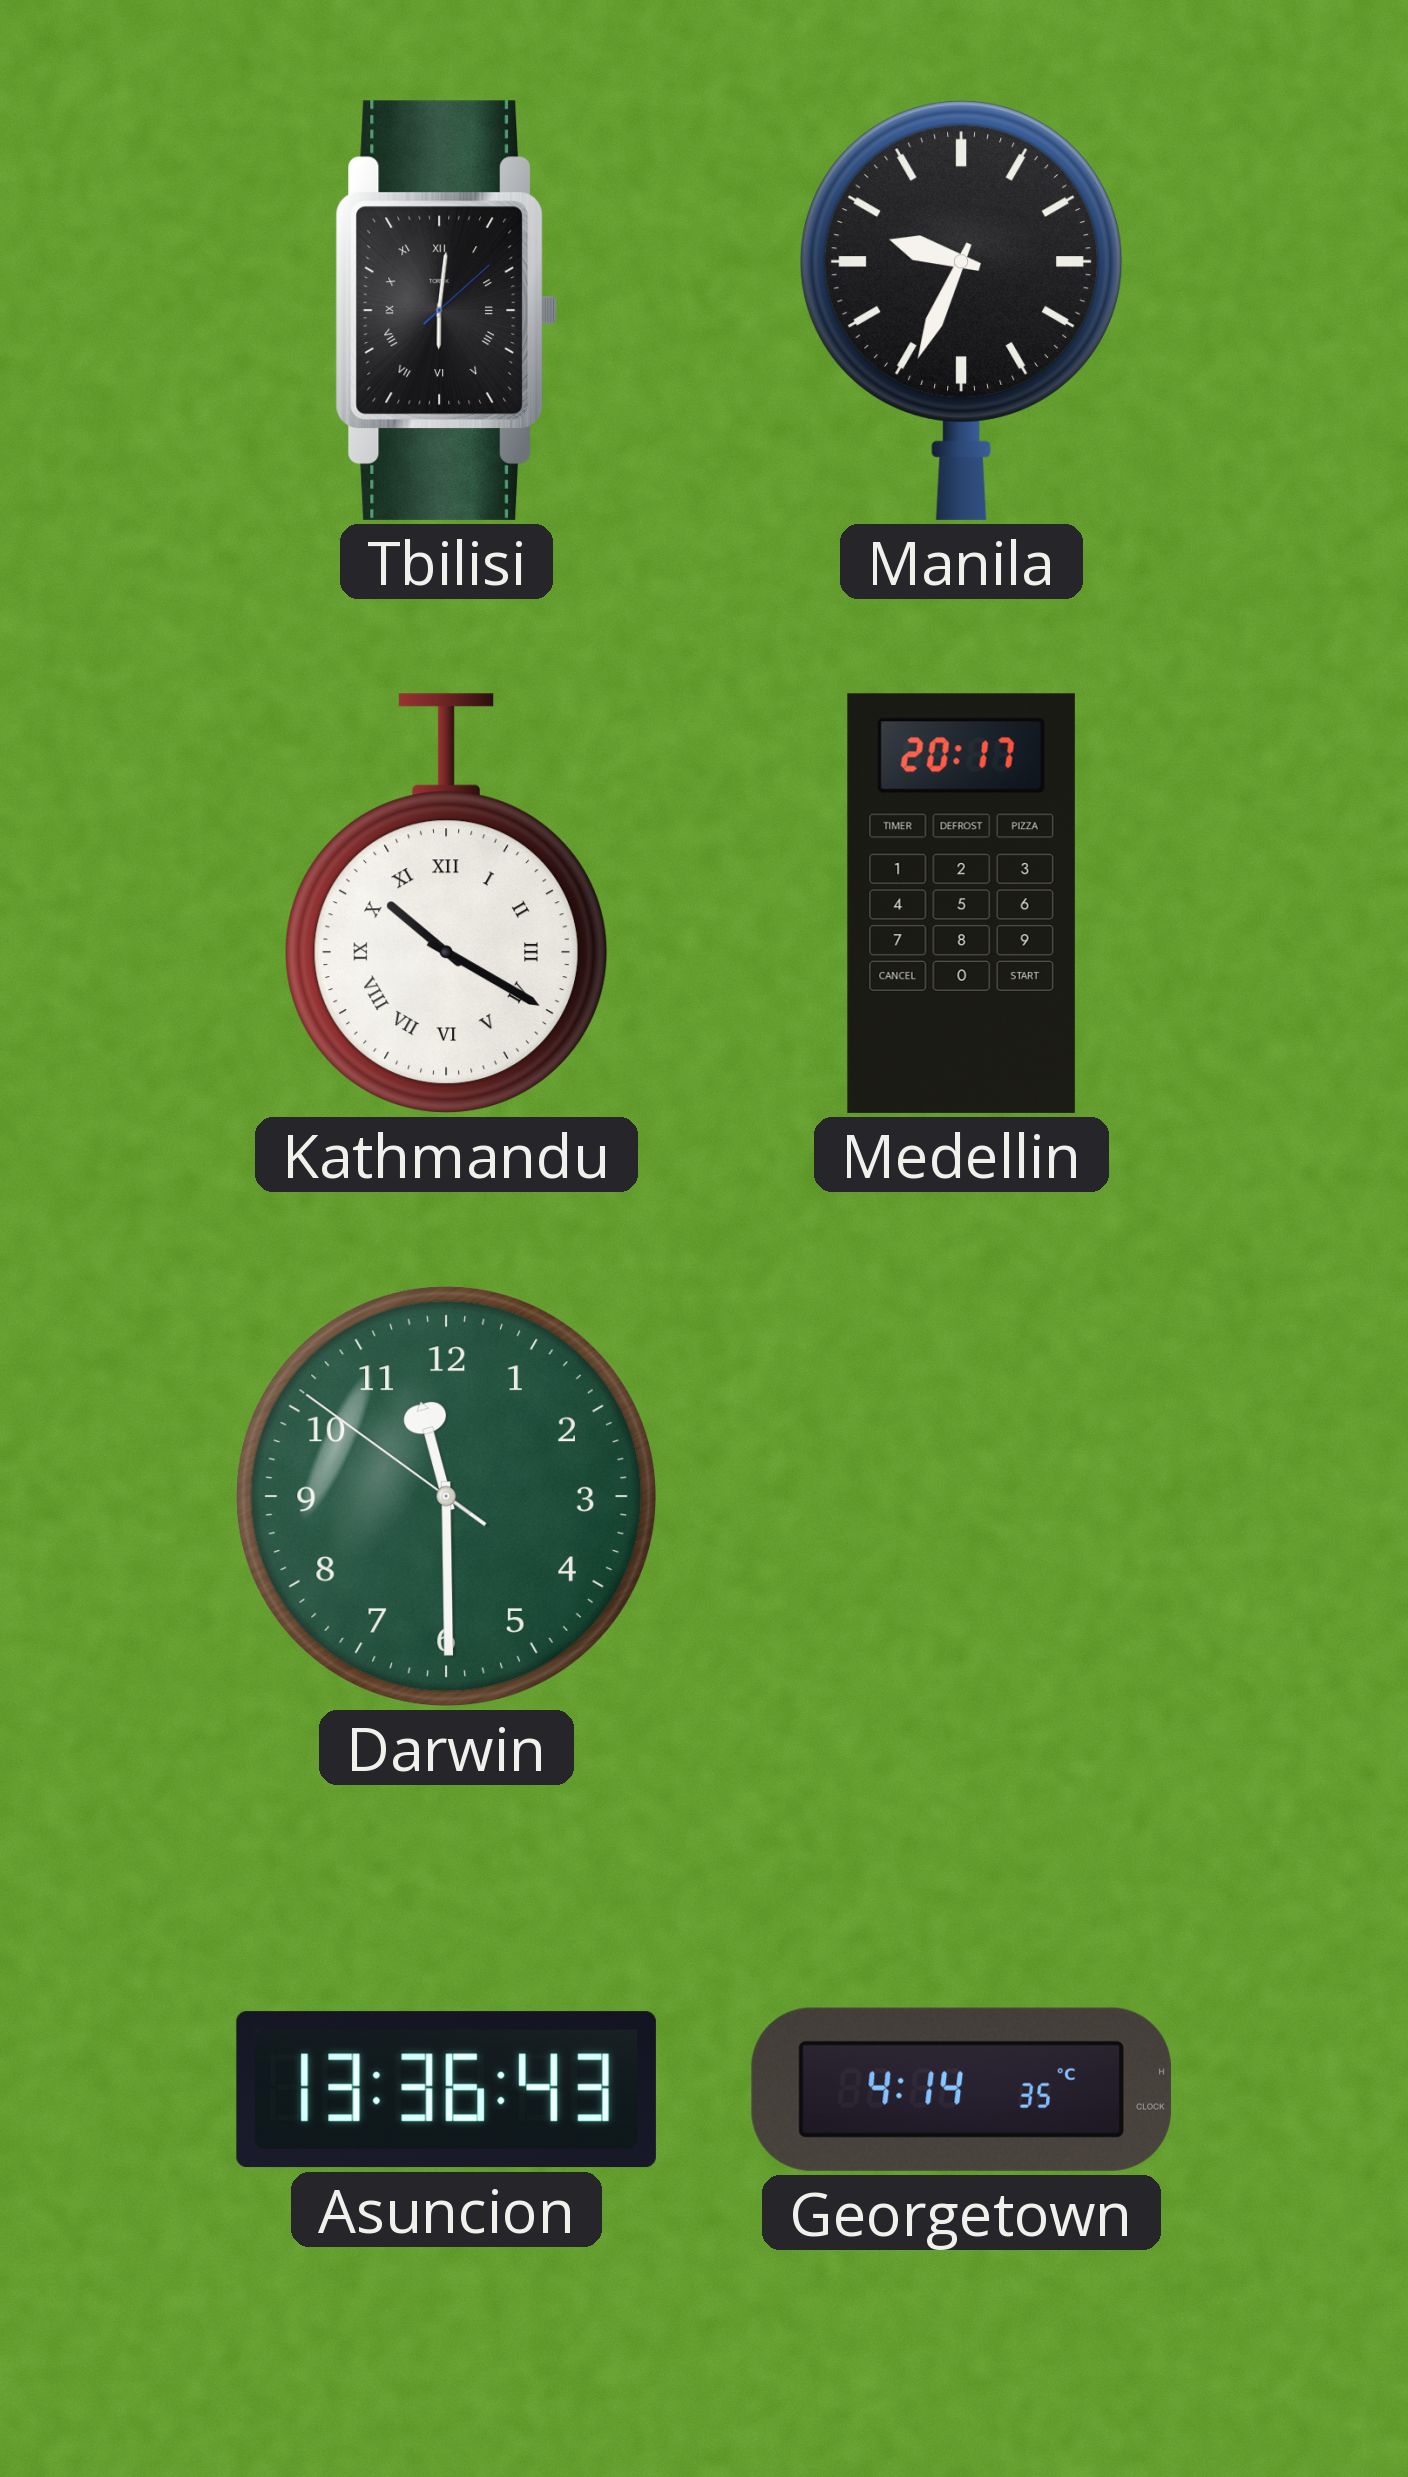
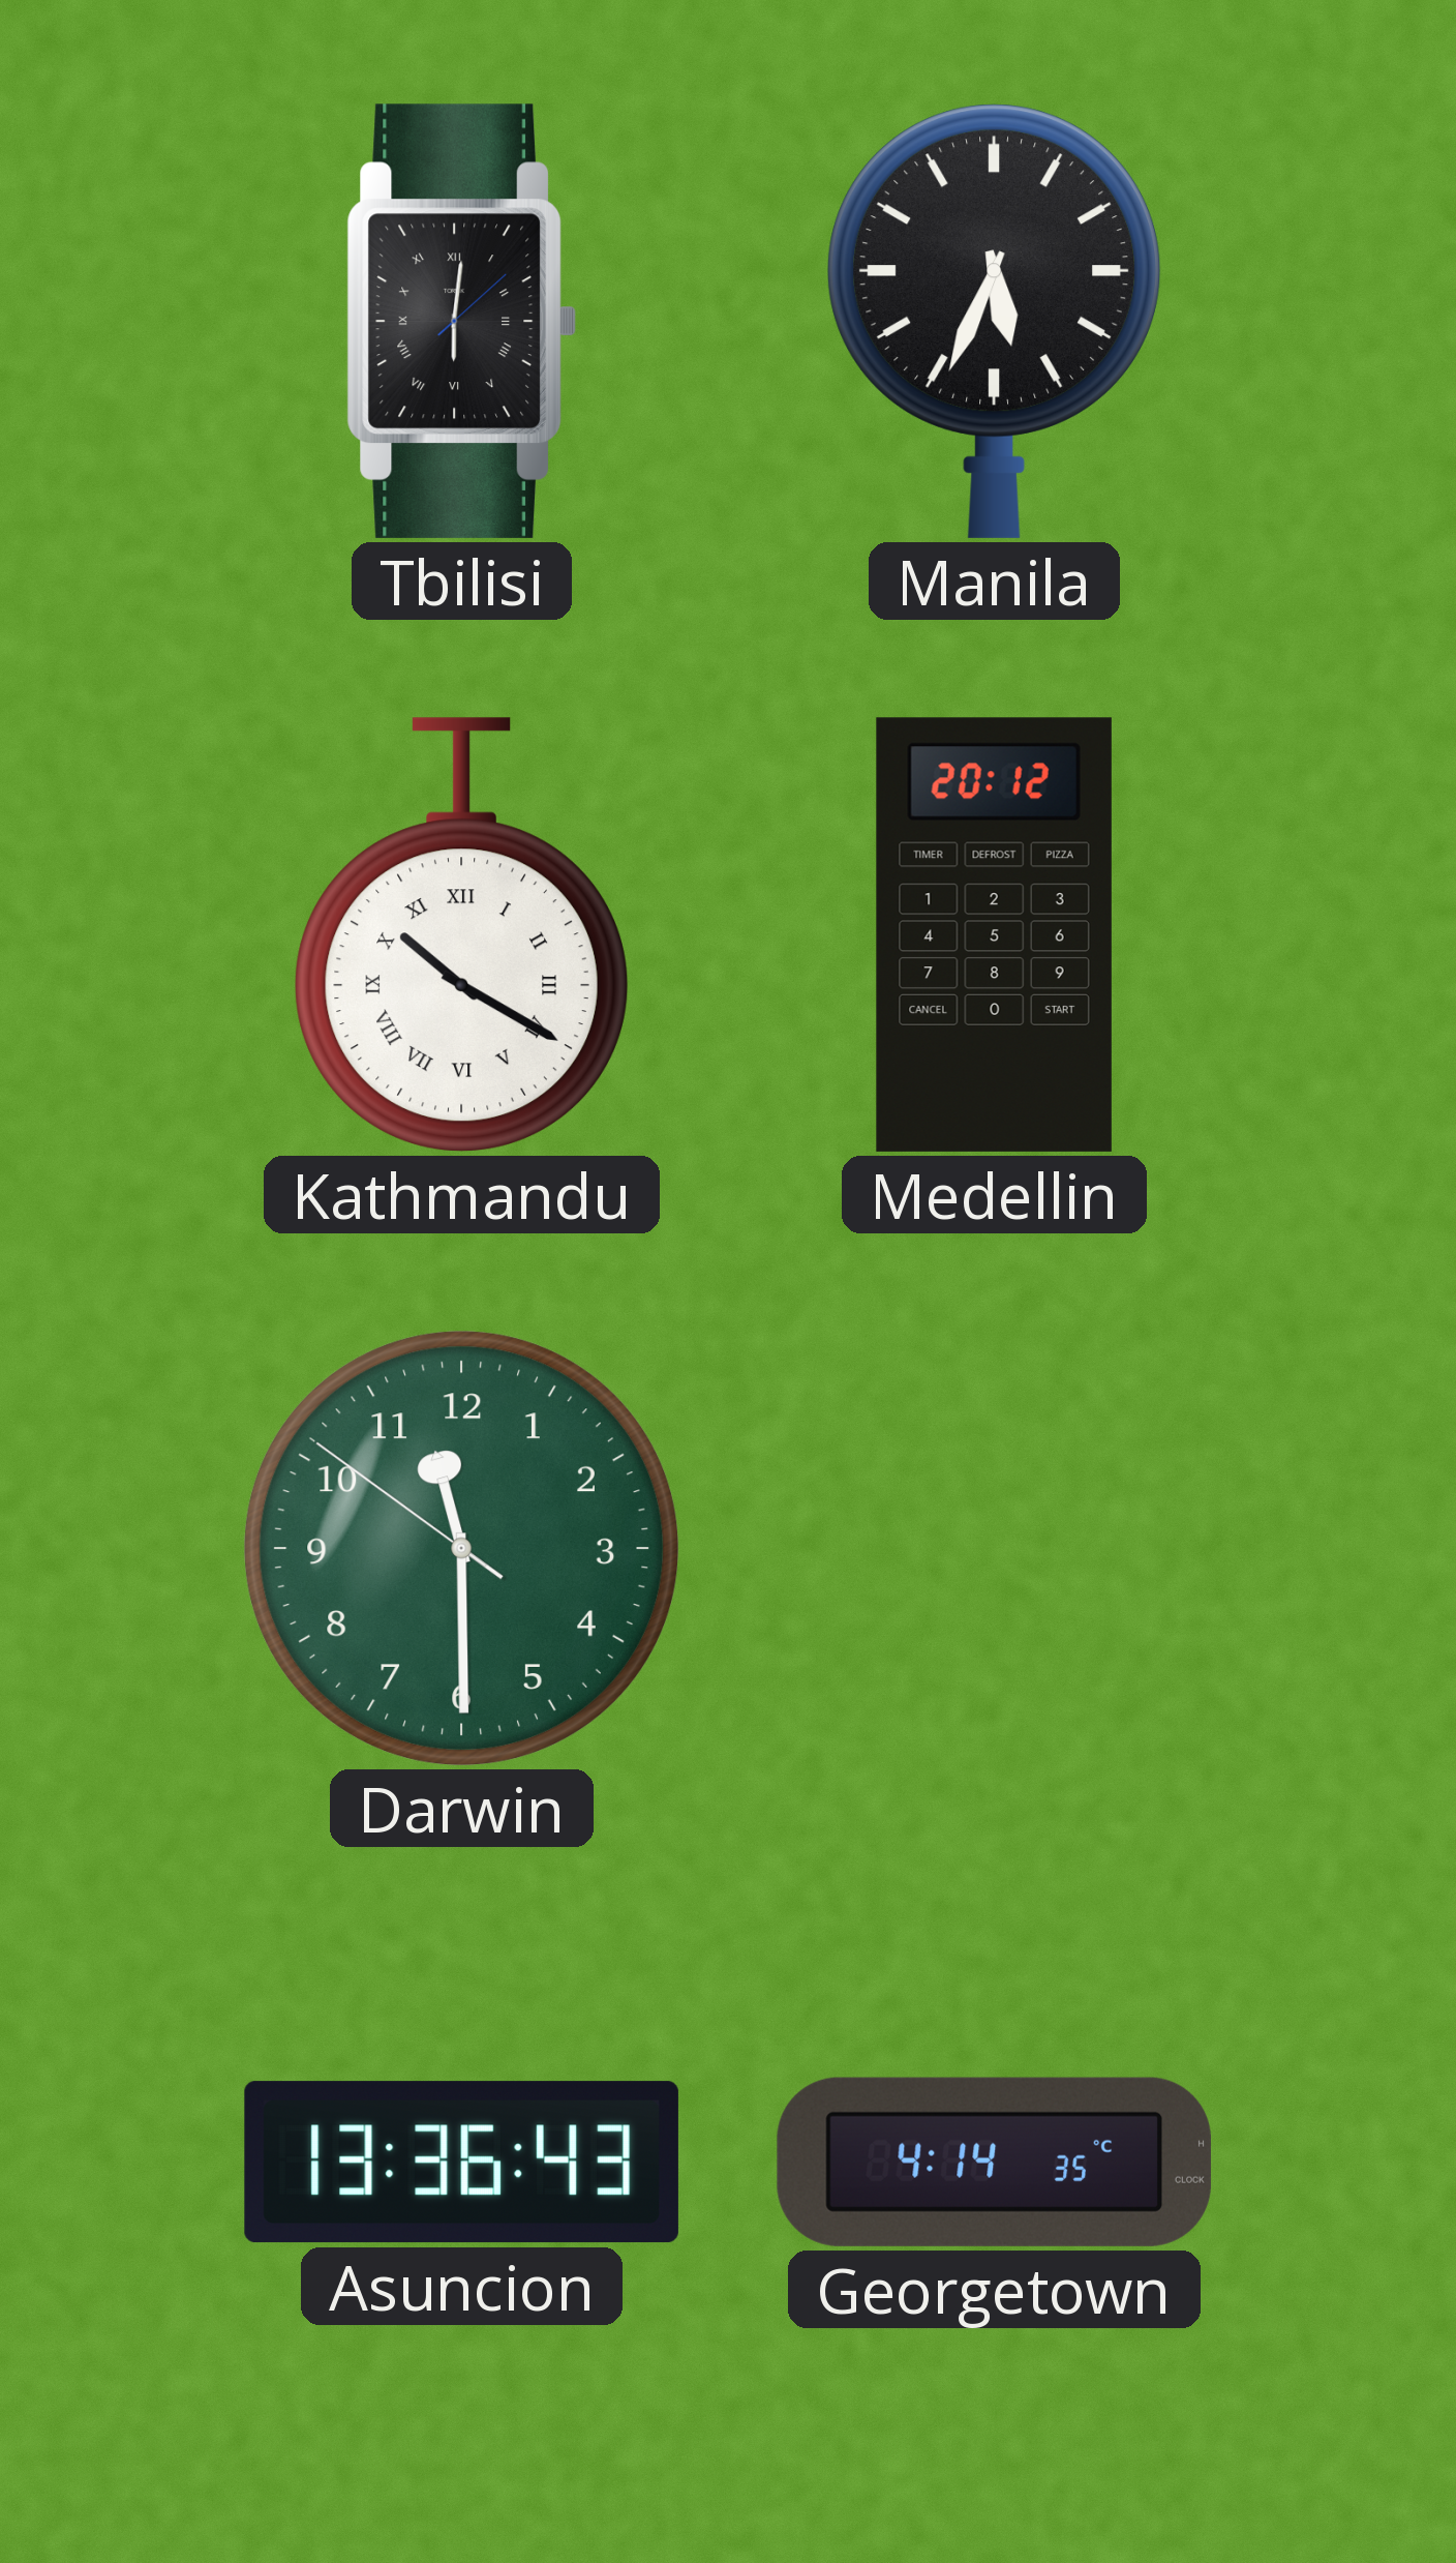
Manila: 9:34 -> 5:34
Medellin: 20:17 -> 20:12
